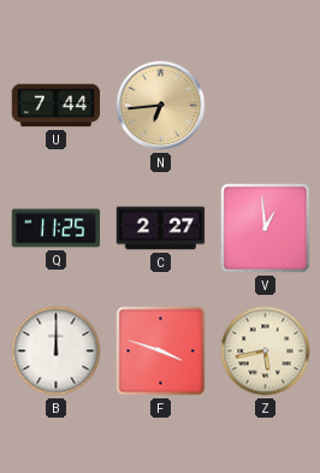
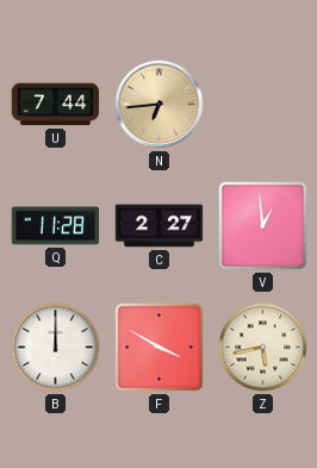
Q: 11:25 -> 11:28
F: 3:48 -> 3:50
